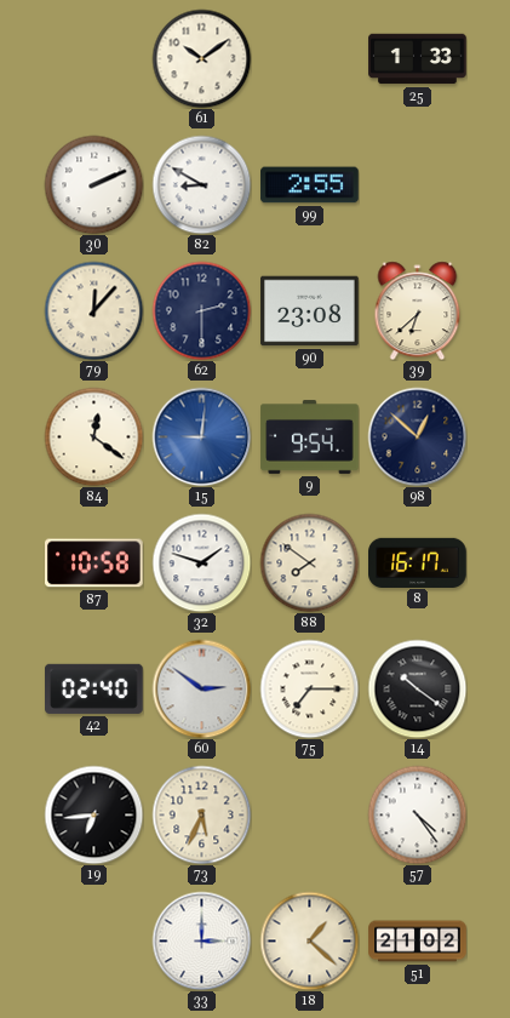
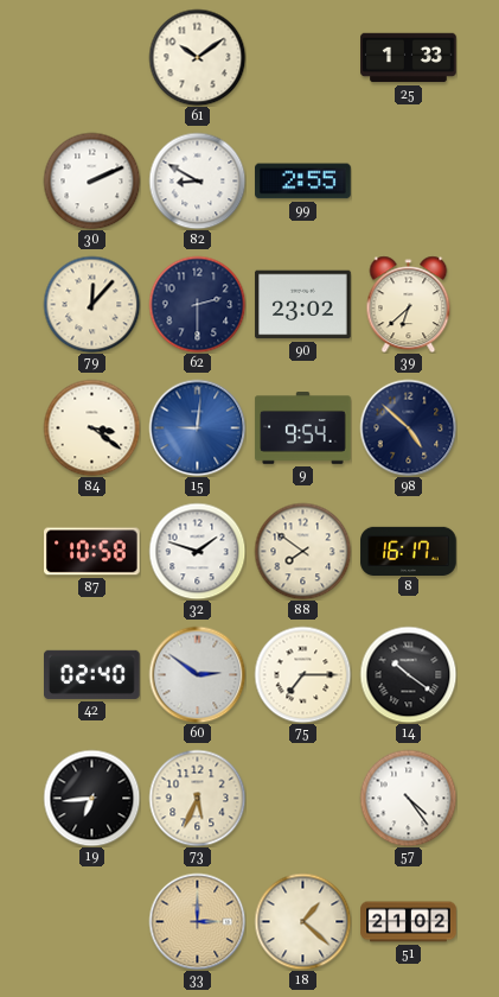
90: 23:08 -> 23:02
84: 12:21 -> 3:21
98: 12:52 -> 4:52
33 dial: white -> champagne
